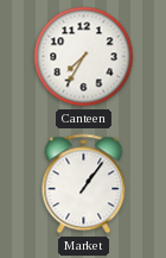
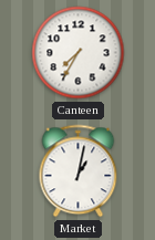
Market: 1:06 -> 1:02
